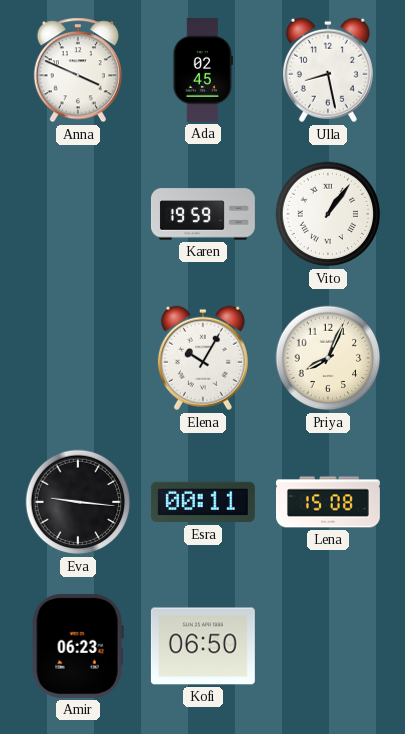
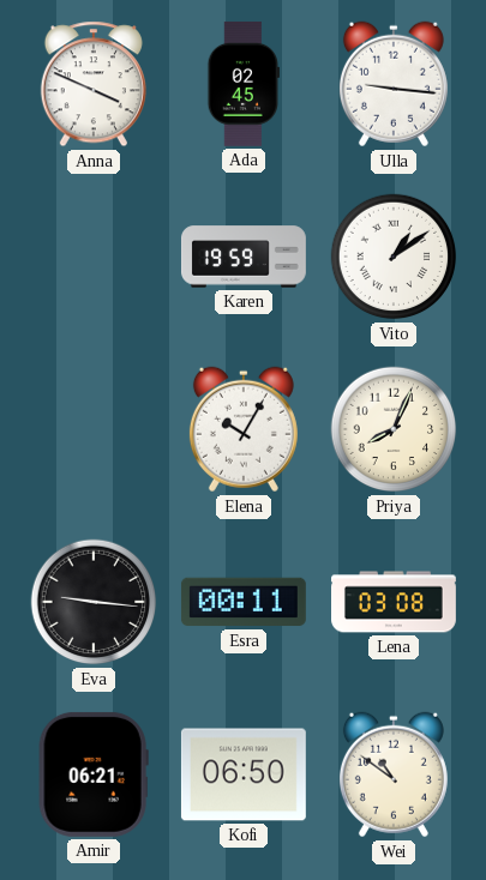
Ulla: 8:28 -> 9:16
Vito: 1:06 -> 1:09
Lena: 15:08 -> 03:08
Amir: 06:23 -> 06:21
Wei: none -> 10:51
